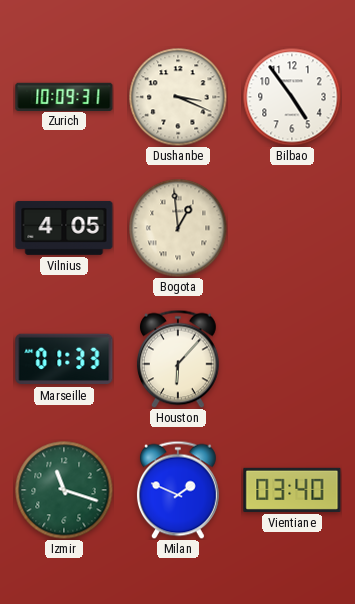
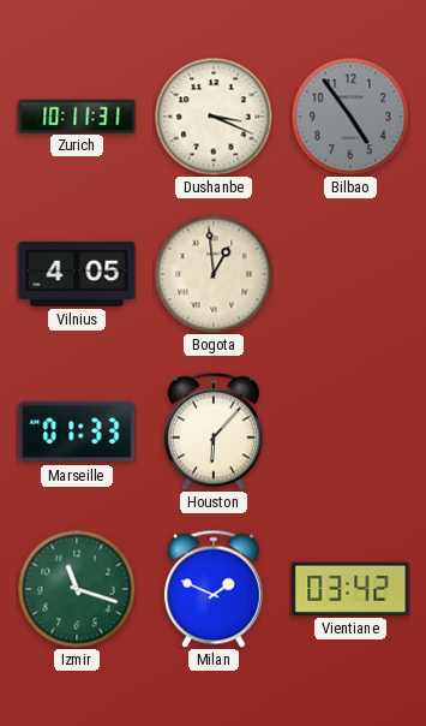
Zurich: 10:09 -> 10:11
Bilbao dial: white -> grey
Vientiane: 03:40 -> 03:42
